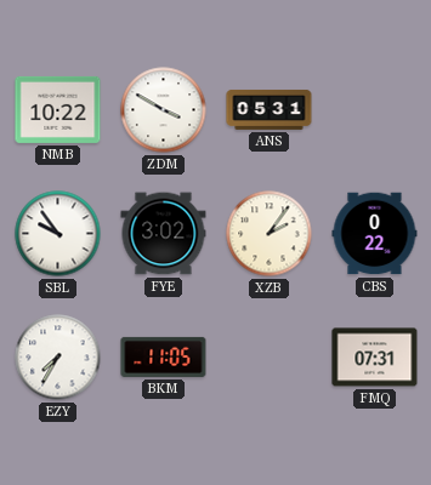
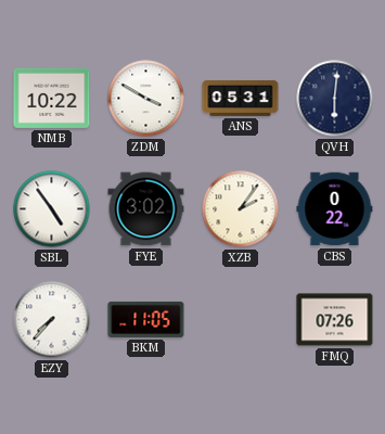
QVH: none -> 6:01
SBL: 9:54 -> 4:54
EZY: 7:35 -> 7:37
FMQ: 07:31 -> 07:26
